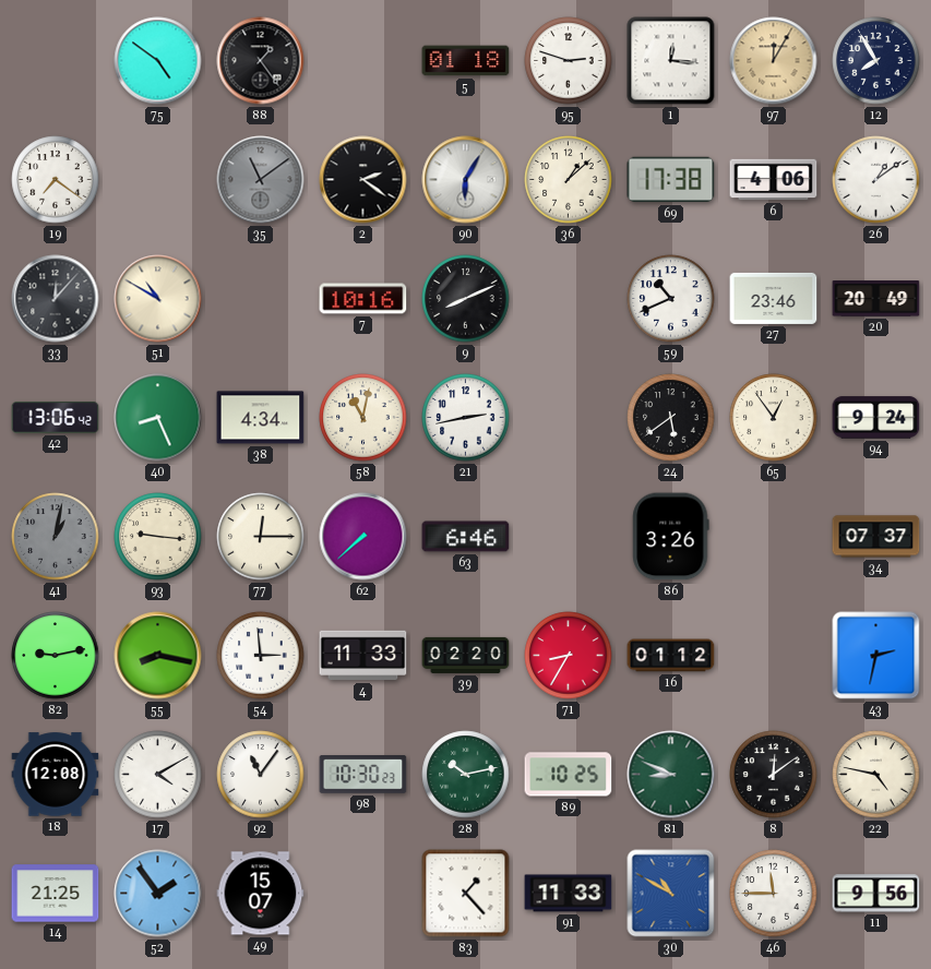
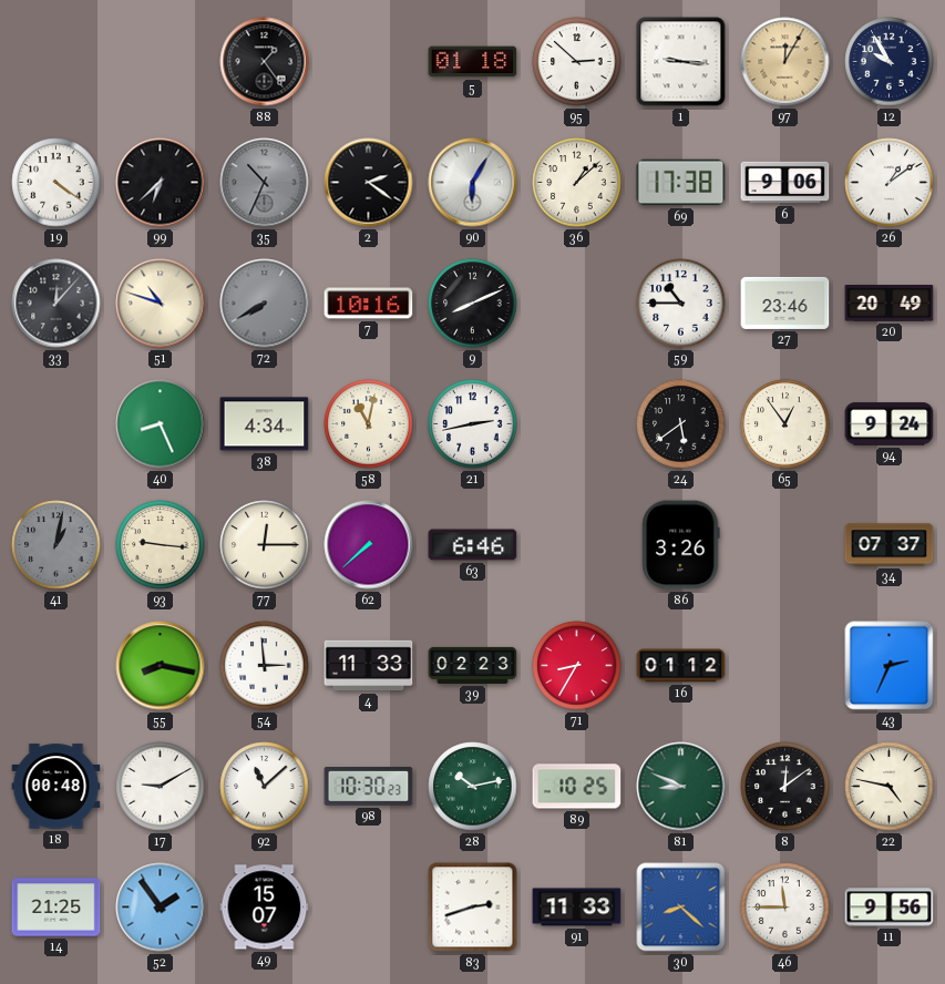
75: 4:51 -> none
95: 2:48 -> 2:52
1: 12:16 -> 9:16
12: 7:55 -> 9:55
19: 7:21 -> 4:21
99: none -> 6:38
35: 11:09 -> 10:34
6: 4:06 -> 9:06
51: 10:50 -> 10:48
72: none -> 7:40
59: 10:41 -> 10:45
42: 13:06 -> none
82: 9:13 -> none
39: 02:20 -> 02:23
43: 2:32 -> 2:34
18: 12:08 -> 00:48
17: 4:10 -> 9:10
92: 11:06 -> 11:08
83: 1:23 -> 2:42
30: 10:50 -> 8:22
